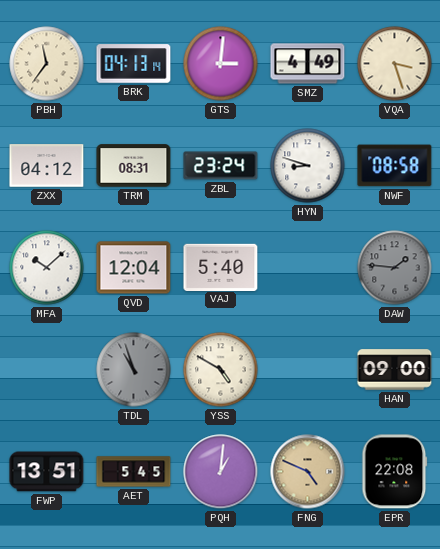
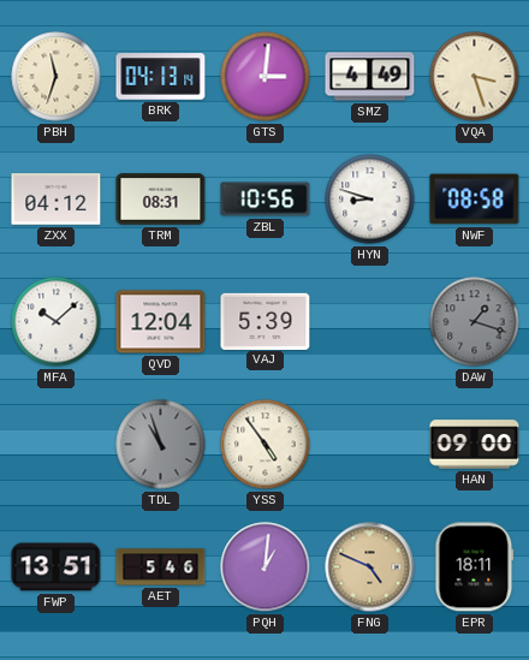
PBH: 11:36 -> 11:33
ZBL: 23:24 -> 10:56
VAJ: 5:40 -> 5:39
DAW: 1:46 -> 1:18
YSS: 4:50 -> 4:54
AET: 5:45 -> 5:46
EPR: 22:08 -> 18:11
